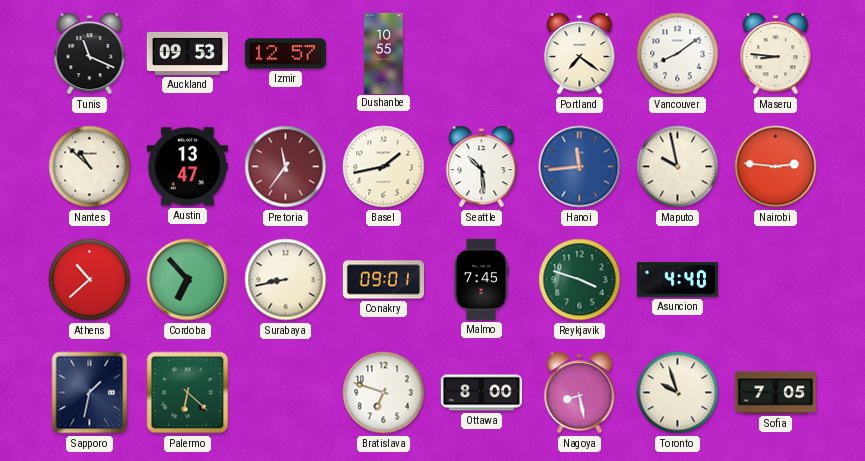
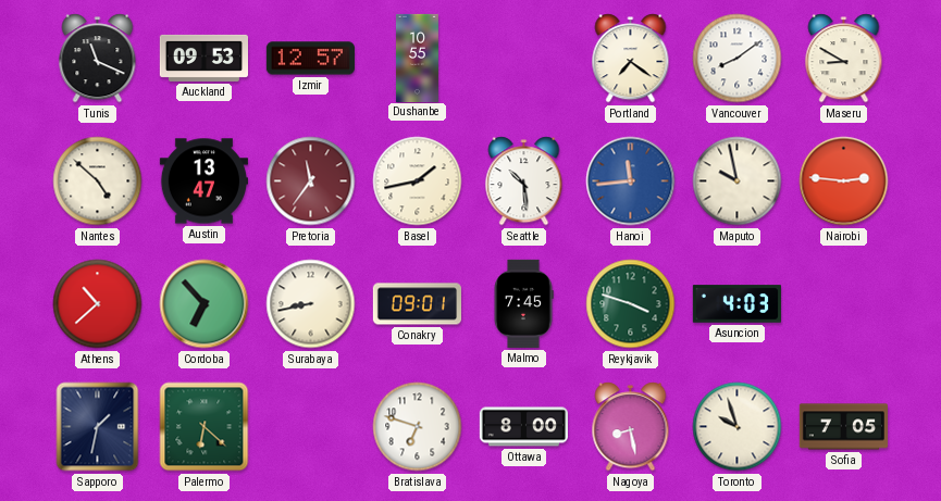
Maseru: 8:46 -> 8:50
Nantes: 10:52 -> 4:52
Asuncion: 4:40 -> 4:03
